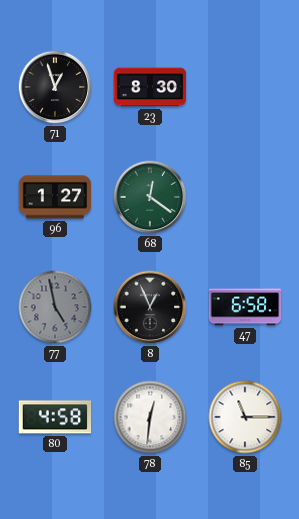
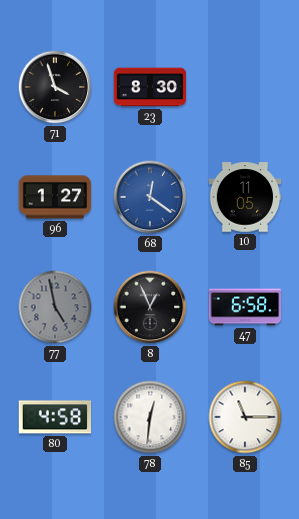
71: 12:57 -> 3:57
68 dial: green -> blue
10: none -> 11:05
